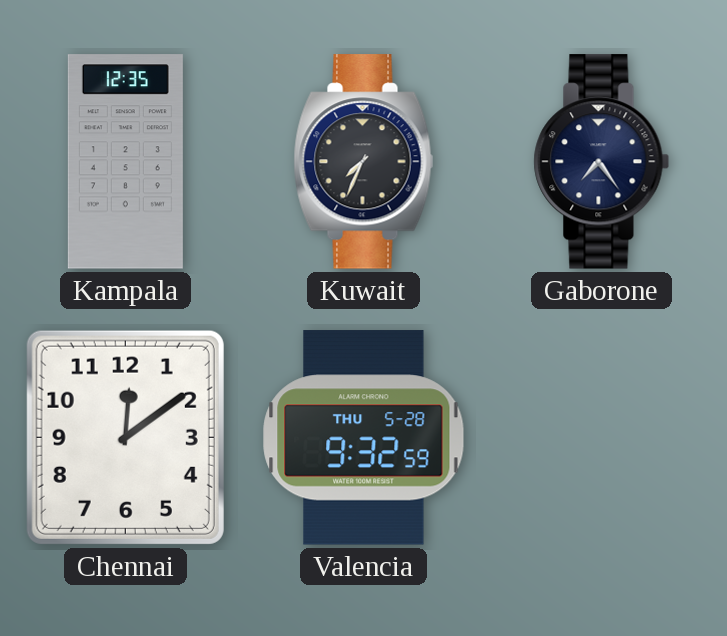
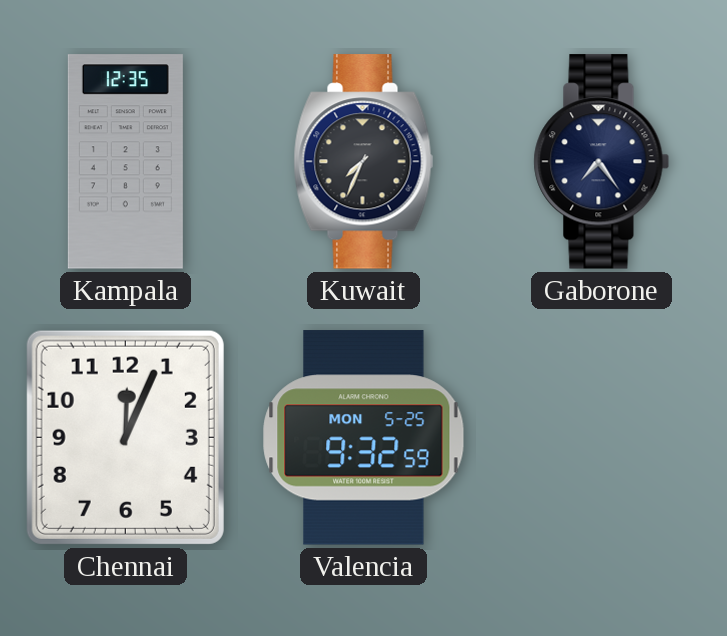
Chennai: 12:09 -> 12:04
Valencia date: THU 5-28 -> MON 5-25
